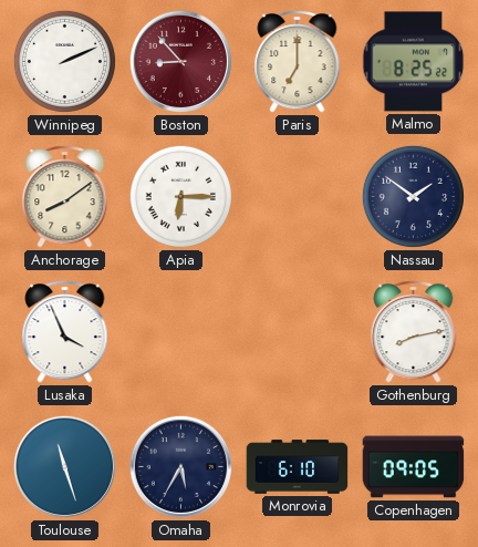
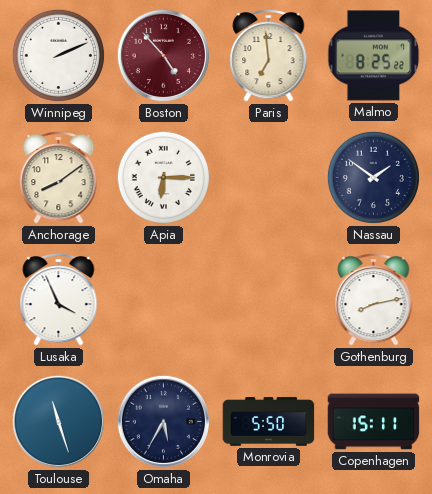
Boston: 8:53 -> 4:53
Paris: 7:00 -> 6:59
Monrovia: 6:10 -> 5:50
Copenhagen: 09:05 -> 15:11
